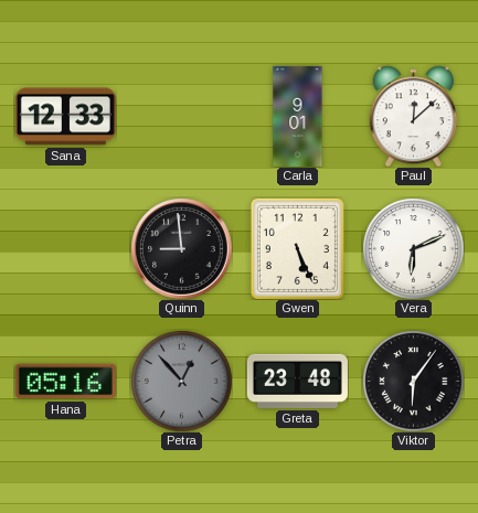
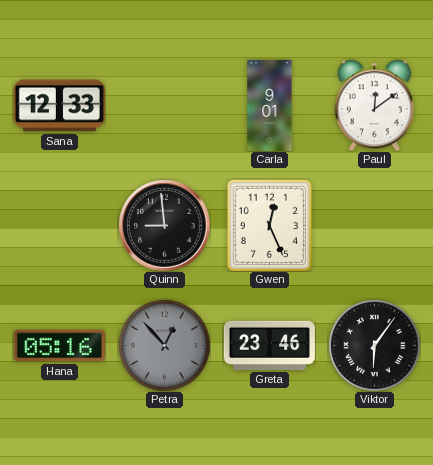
Paul: 12:08 -> 12:09
Gwen: 5:26 -> 12:26
Vera: 6:11 -> none
Greta: 23:48 -> 23:46
